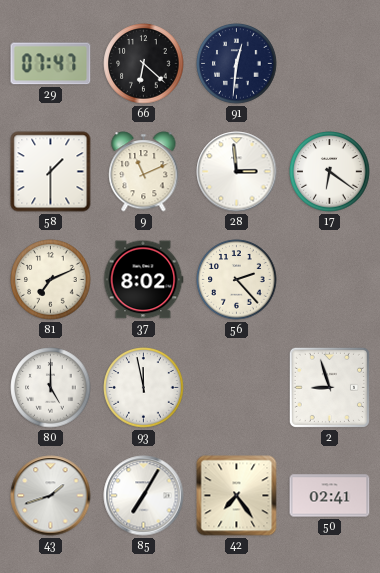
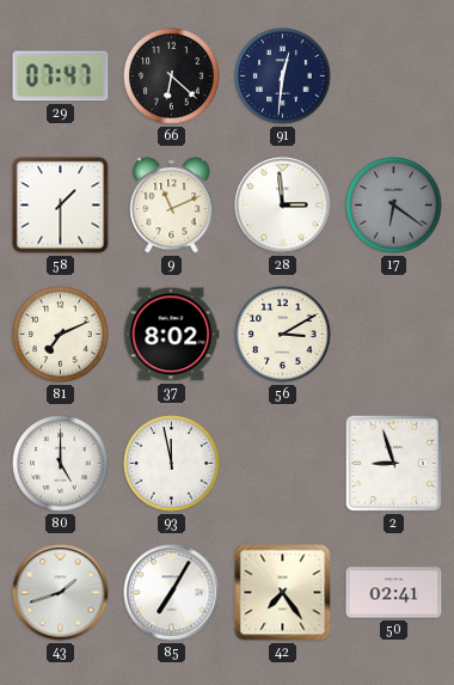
17 dial: white -> grey
56: 2:23 -> 3:10
